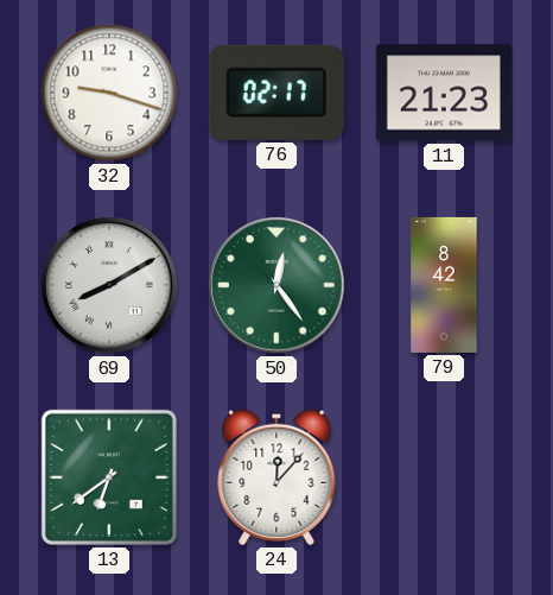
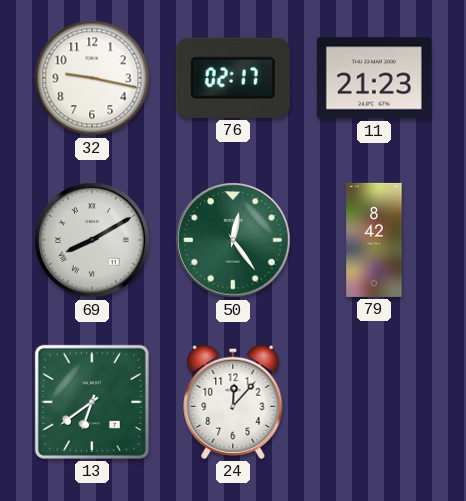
32: 9:18 -> 9:17
